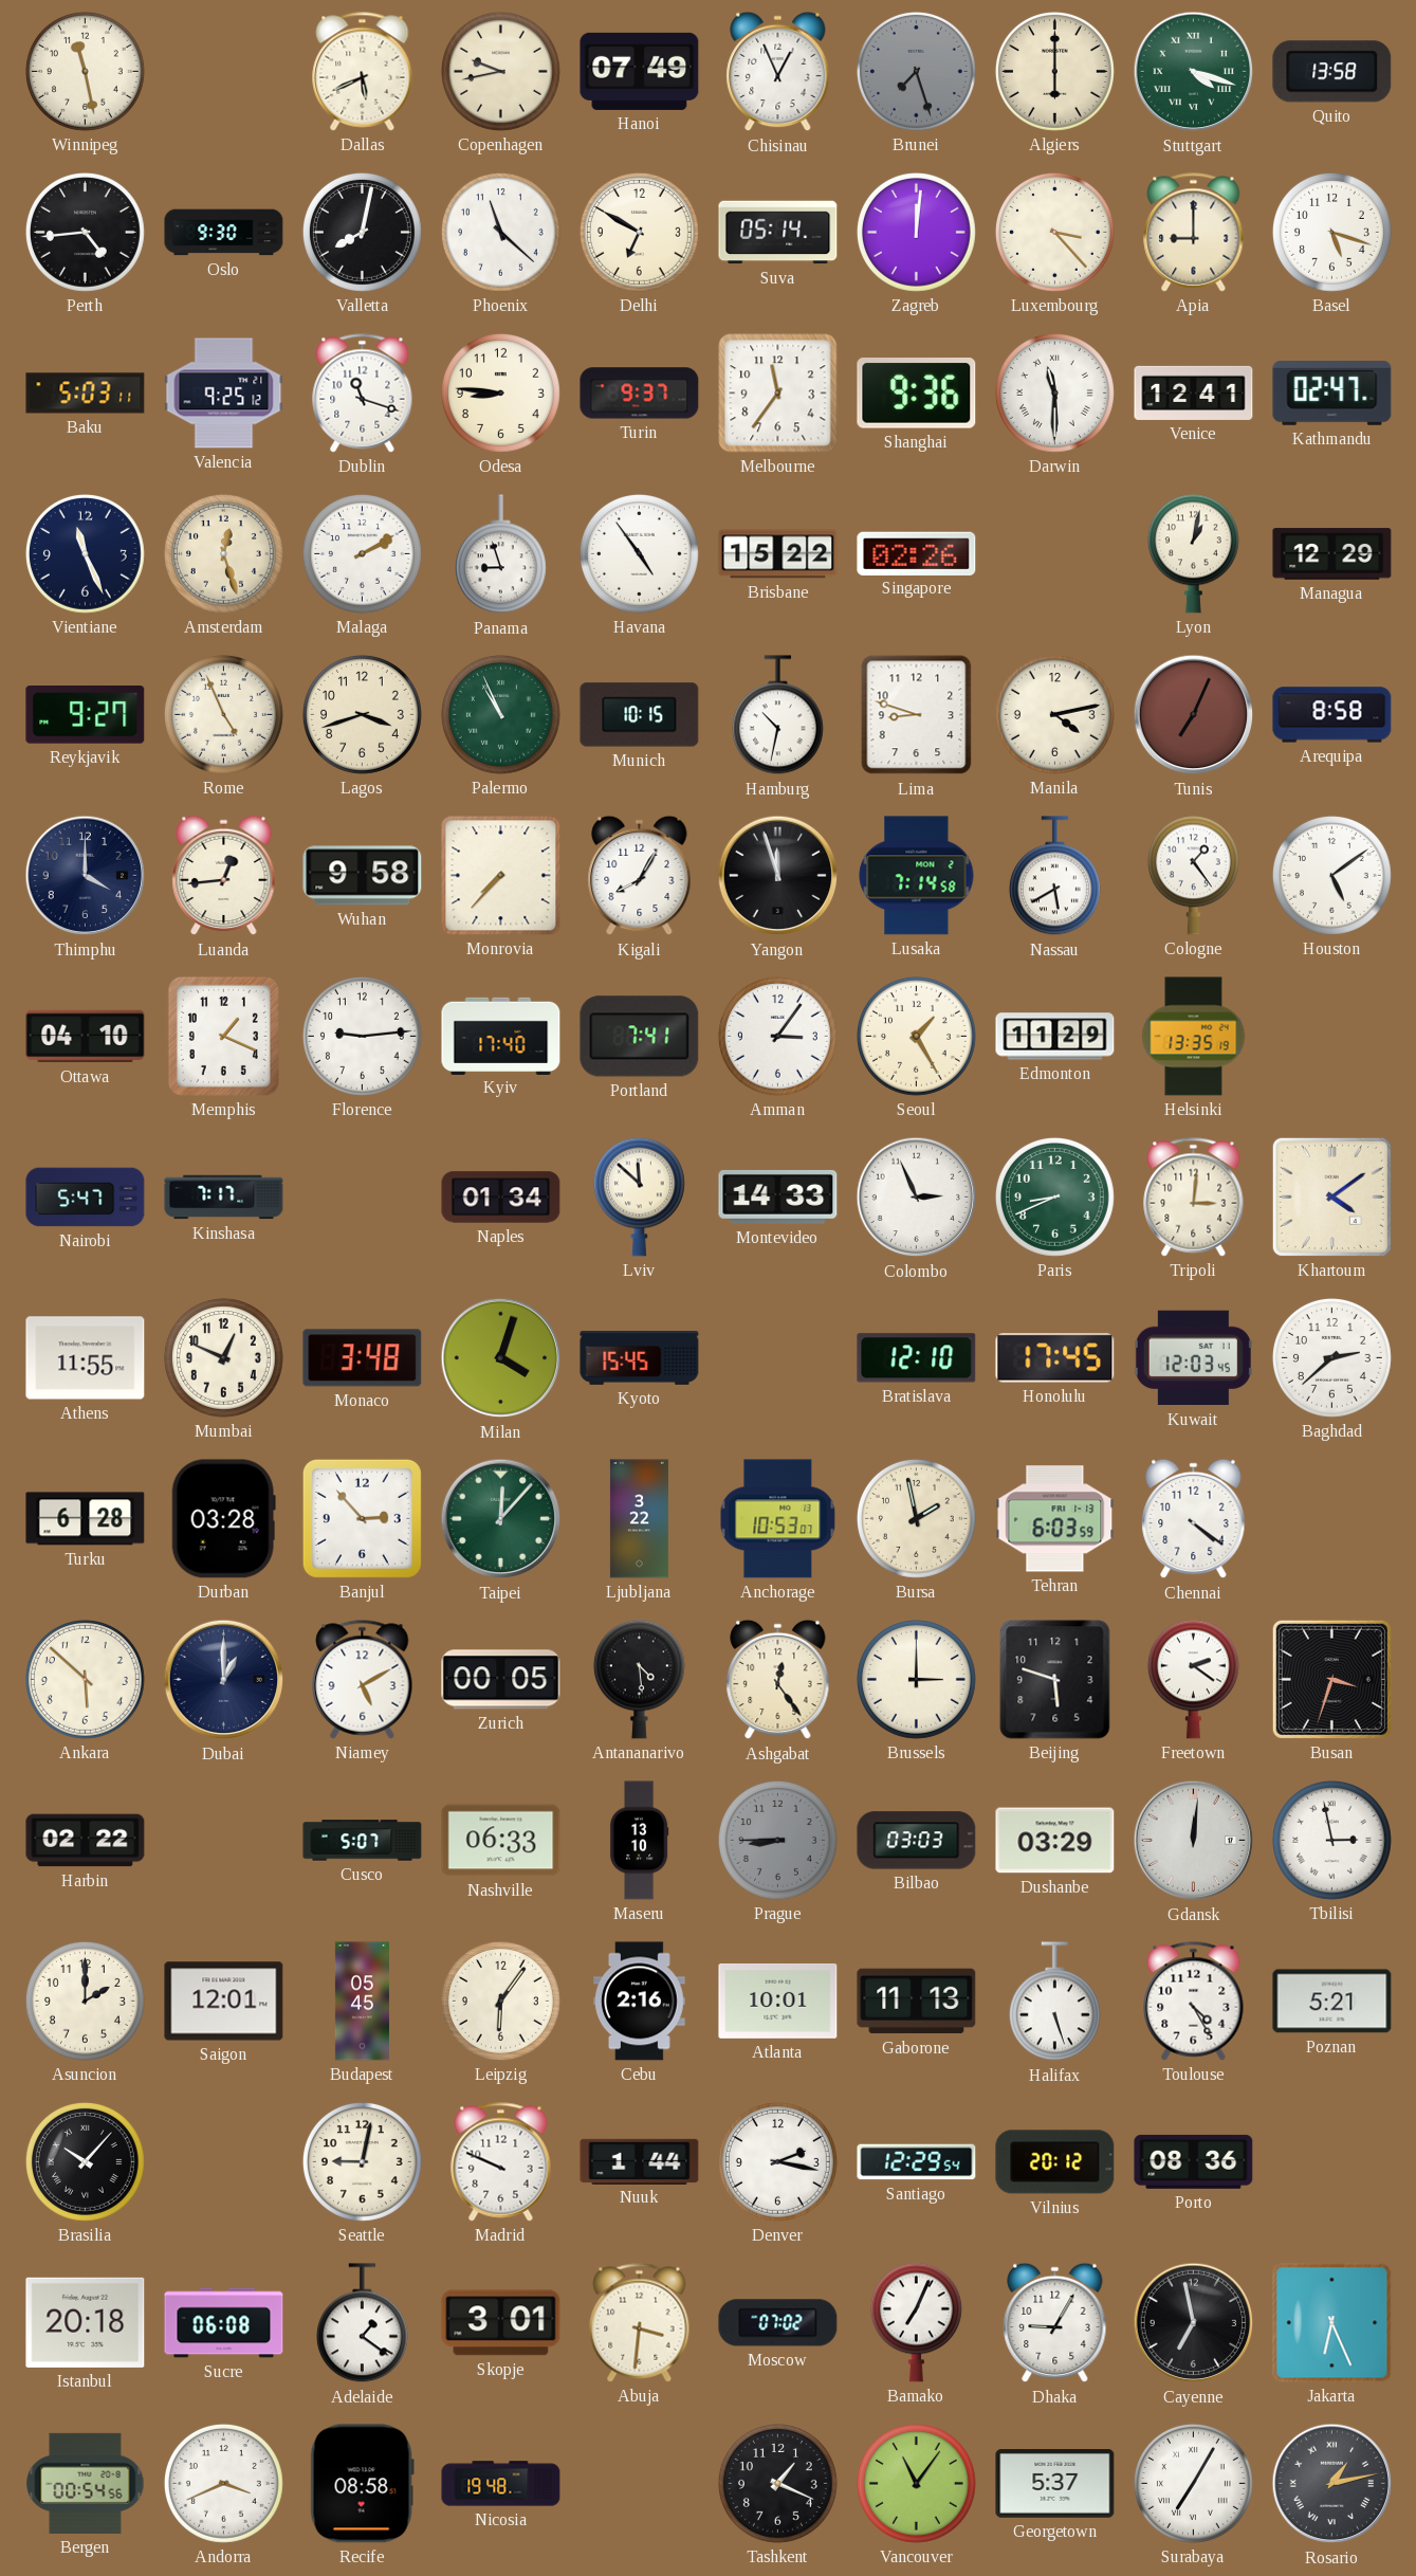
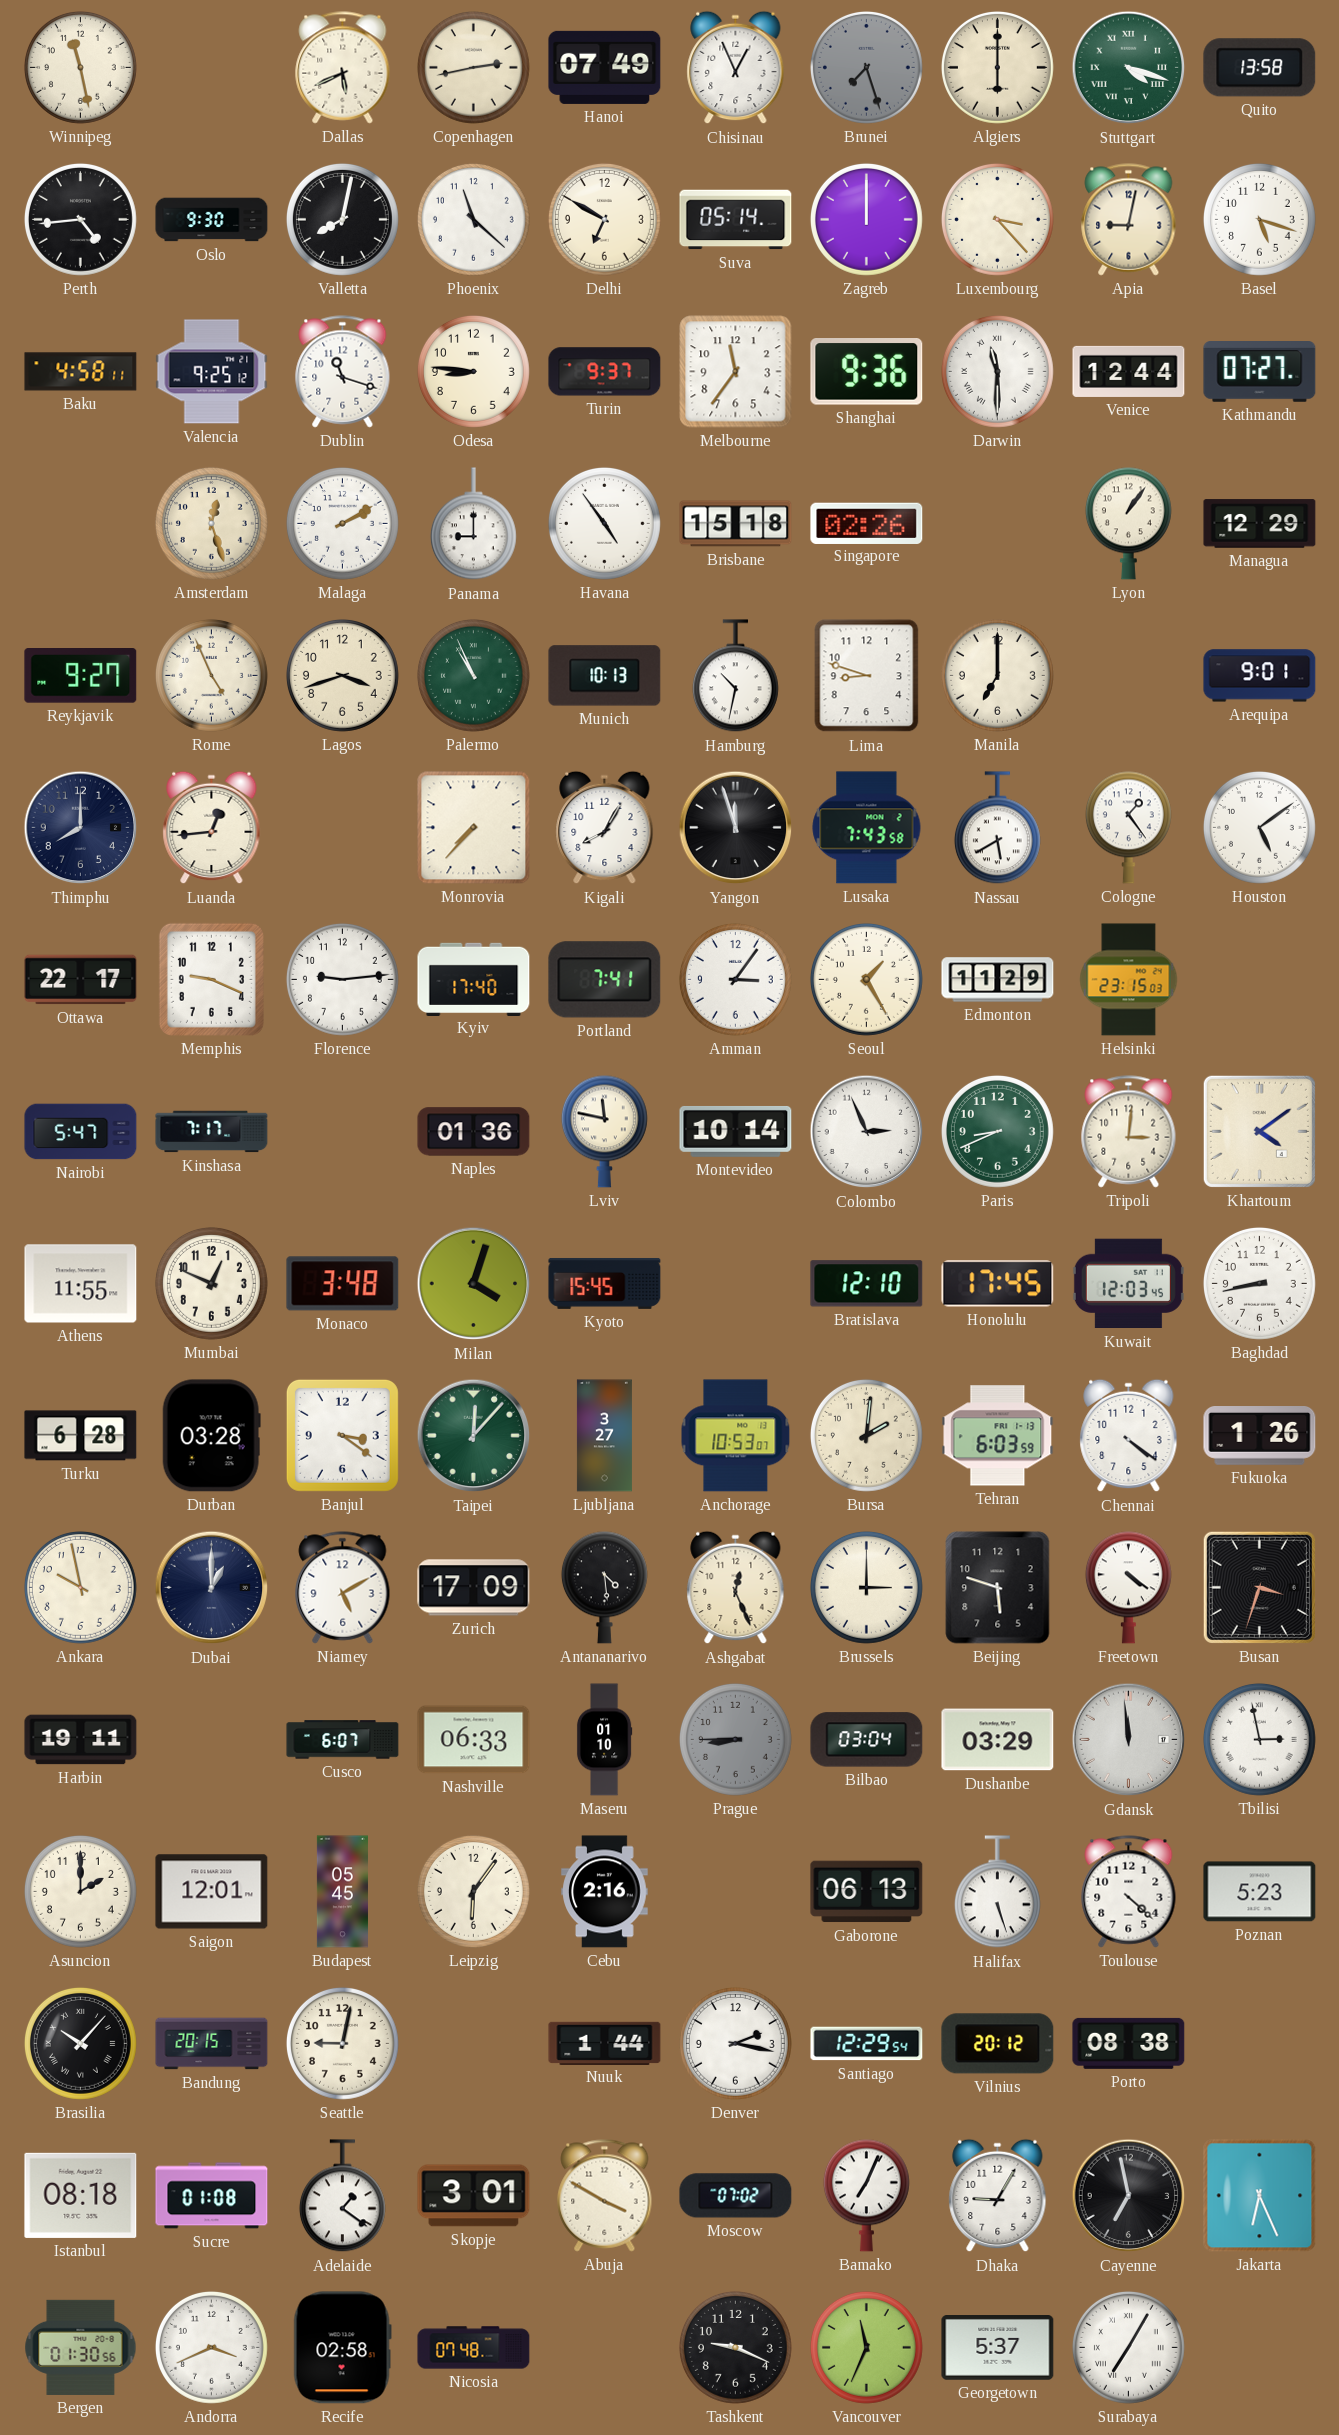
Copenhagen: 9:43 -> 2:43
Zagreb: 12:01 -> 12:00
Apia: 9:00 -> 9:02
Baku: 5:03 -> 4:58
Venice: 12:41 -> 12:44
Kathmandu: 02:47 -> 07:27
Vientiane: 11:26 -> none
Panama: 8:57 -> 9:00
Brisbane: 15:22 -> 15:18
Lyon: 1:02 -> 1:06
Munich: 10:15 -> 10:13
Manila: 4:13 -> 7:00
Tunis: 7:04 -> none
Arequipa: 8:58 -> 9:01
Thimphu: 4:00 -> 8:00
Wuhan: 9:58 -> none
Lusaka: 7:14 -> 7:43
Ottawa: 04:10 -> 22:17
Memphis: 1:19 -> 9:19
Helsinki: 13:35 -> 23:15
Naples: 01:34 -> 01:36
Lviv: 11:52 -> 11:47
Montevideo: 14:33 -> 10:14
Baghdad: 2:38 -> 8:43
Banjul: 2:53 -> 3:21
Ljubljana: 3:22 -> 3:27
Bursa: 1:58 -> 2:01
Fukuoka: none -> 1:26
Ankara: 5:52 -> 9:58
Zurich: 00:05 -> 17:09
Ashgabat: 12:24 -> 12:26
Freetown: 2:21 -> 4:21
Harbin: 02:22 -> 19:11
Cusco: 5:07 -> 6:07
Maseru: 13:10 -> 01:10
Bilbao: 03:03 -> 03:04
Gdansk: 12:01 -> 11:59
Atlanta: 10:01 -> none
Gaborone: 11:13 -> 06:13
Toulouse: 4:25 -> 4:22
Poznan: 5:21 -> 5:23
Bandung: none -> 20:15
Madrid: 9:49 -> none
Porto: 08:36 -> 08:38
Istanbul: 20:18 -> 08:18
Sucre: 06:08 -> 01:08
Abuja: 3:31 -> 3:50
Bergen: 00:54 -> 01:30
Recife: 08:58 -> 02:58
Nicosia: 19:48 -> 07:48
Tashkent: 1:19 -> 9:19
Vancouver: 11:06 -> 11:34
Rosario: 1:13 -> none
